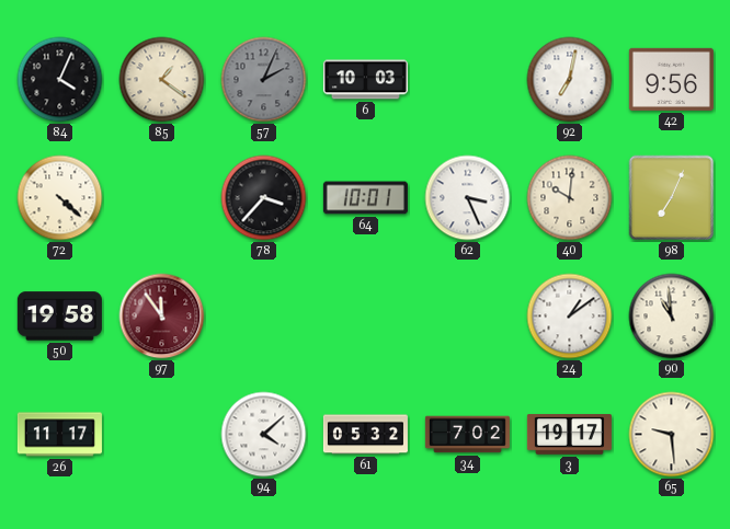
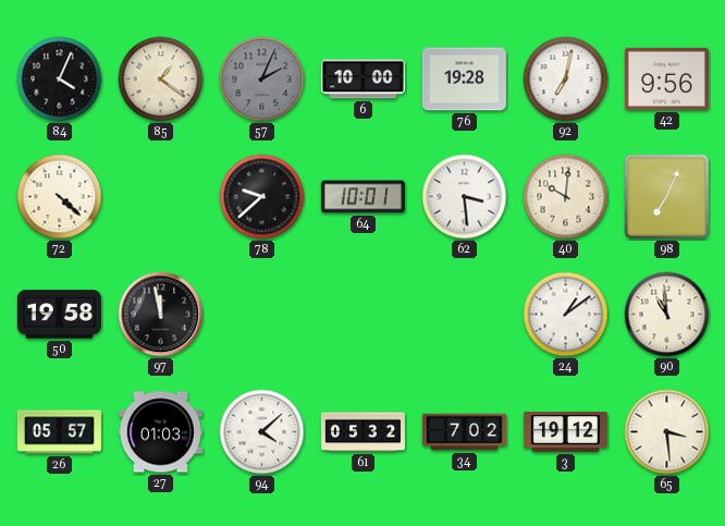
6: 10:03 -> 10:00
76: none -> 19:28
78: 3:37 -> 9:38
62: 3:26 -> 3:29
97: 11:54 -> 11:58
97 dial: burgundy -> black
26: 11:17 -> 05:57
27: none -> 01:03
3: 19:17 -> 19:12
65: 9:29 -> 3:29
